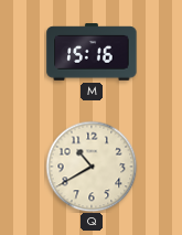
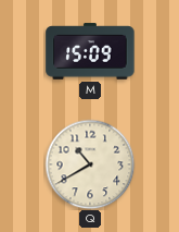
M: 15:16 -> 15:09
